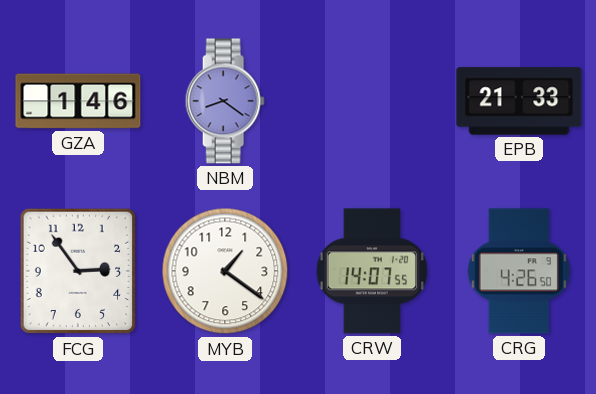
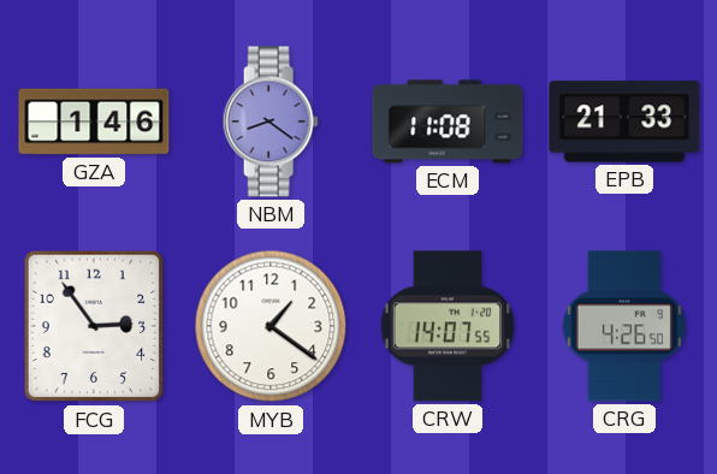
ECM: none -> 11:08
